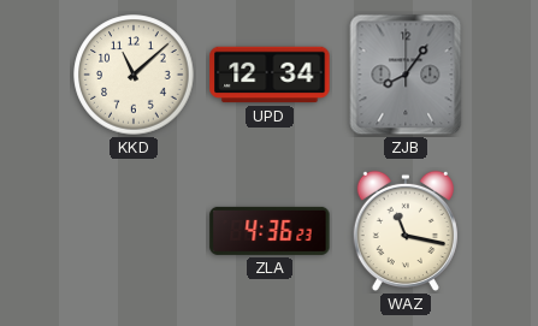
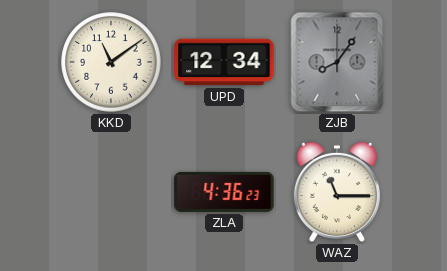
KKD: 11:08 -> 11:09
WAZ: 11:17 -> 11:15
